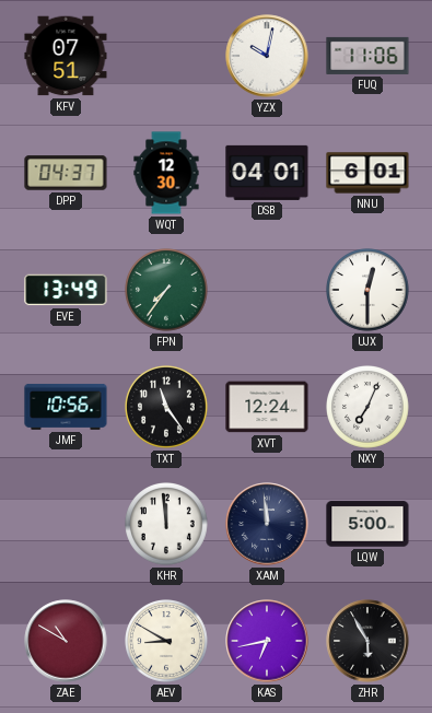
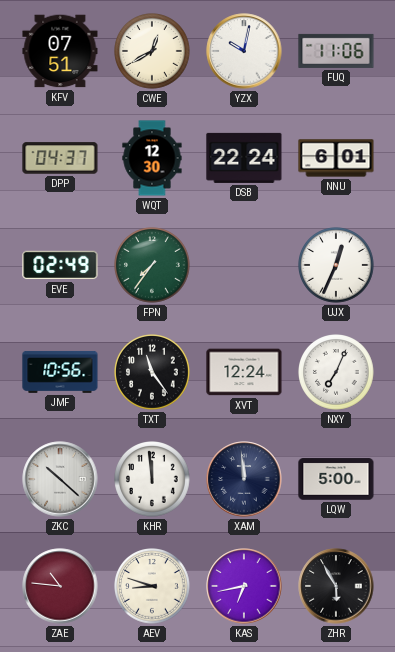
CWE: none -> 12:40
DSB: 04:01 -> 22:24
EVE: 13:49 -> 02:49
UJX: 12:30 -> 12:34
ZKC: none -> 10:22
ZAE: 10:50 -> 10:46
AEV: 8:50 -> 8:48
